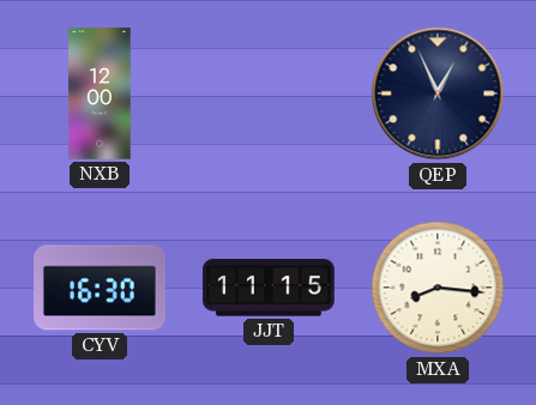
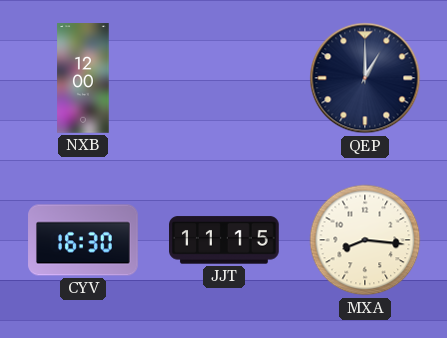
QEP: 12:56 -> 1:00
